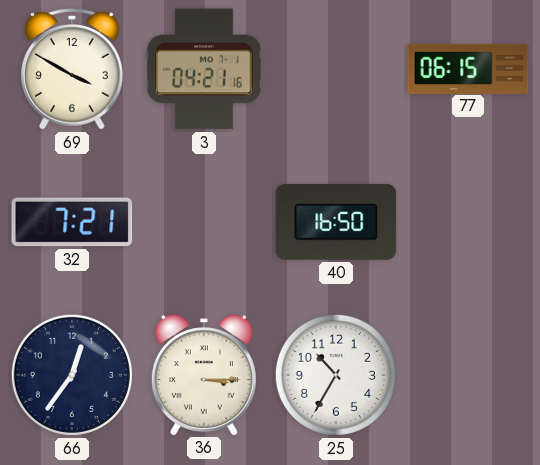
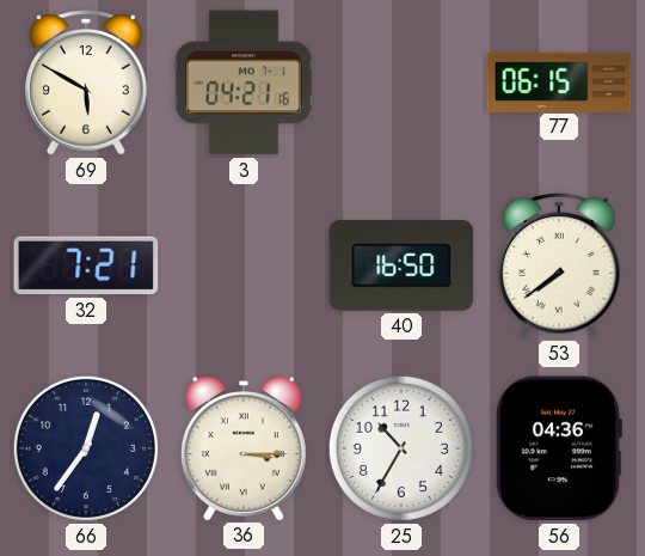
69: 3:50 -> 5:50
53: none -> 7:39
56: none -> 04:36
